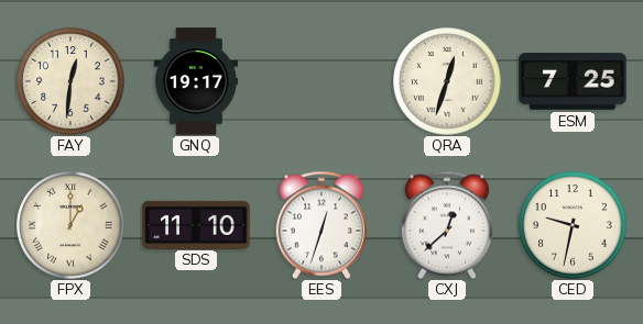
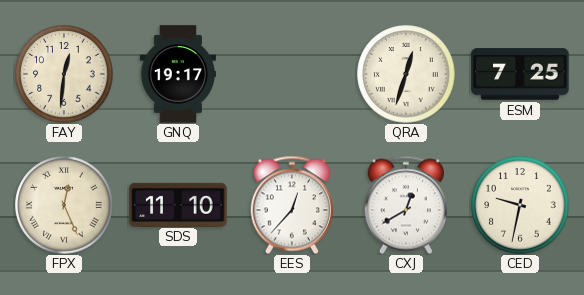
FPX: 1:00 -> 12:26
EES: 12:33 -> 12:37
CXJ: 12:38 -> 12:40
